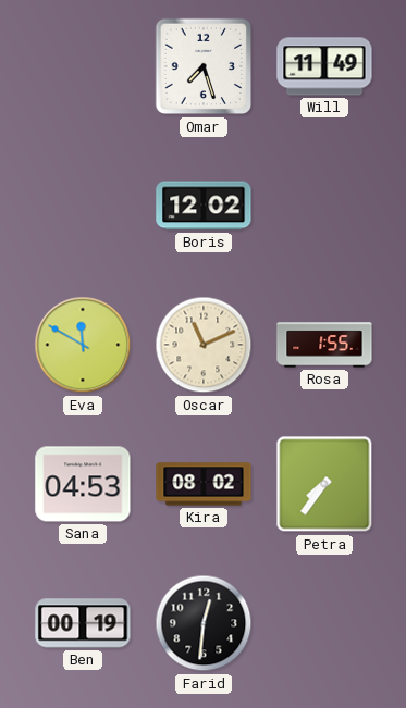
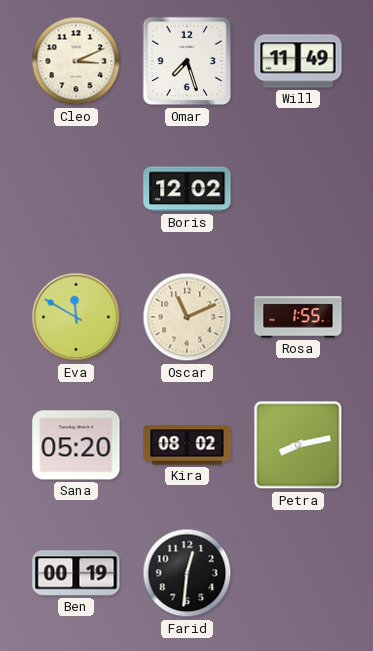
Cleo: none -> 3:11
Sana: 04:53 -> 05:20
Petra: 7:36 -> 8:13
